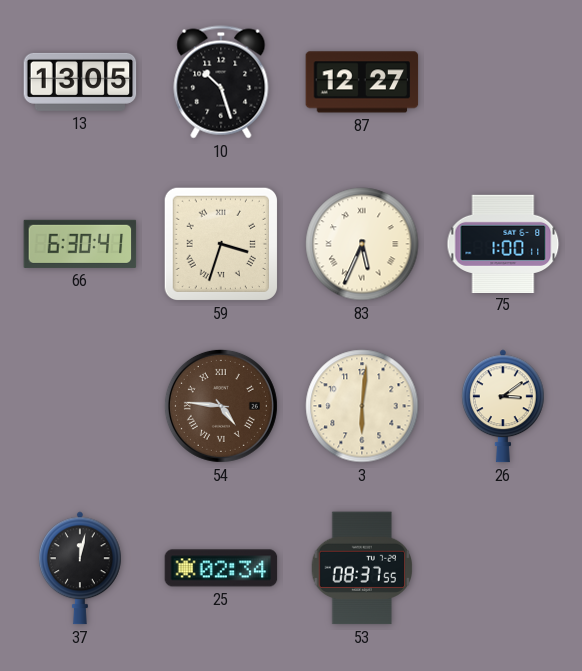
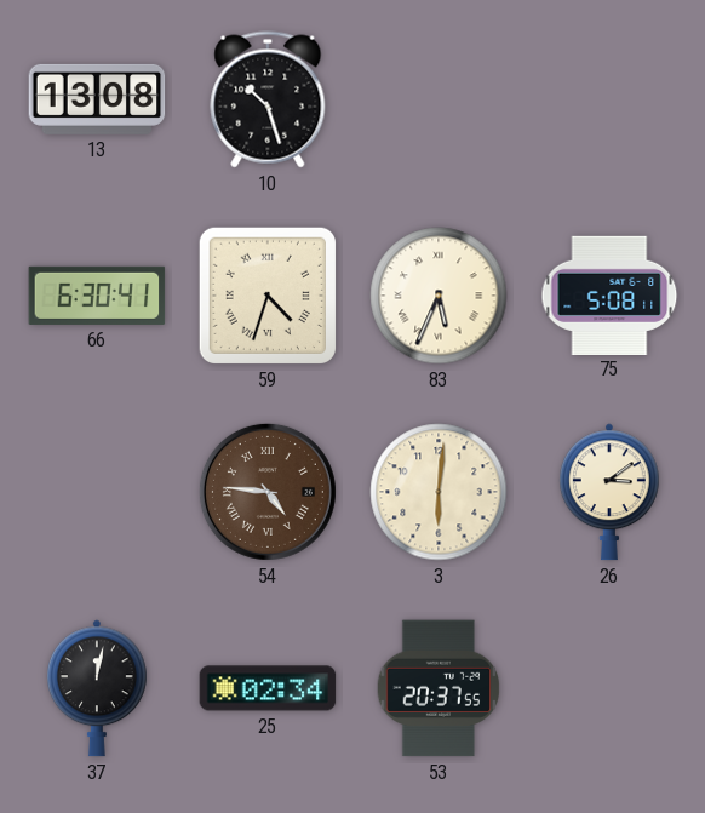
13: 13:05 -> 13:08
87: 12:27 -> none
59: 3:33 -> 4:33
75: 1:00 -> 5:08
53: 08:37 -> 20:37
